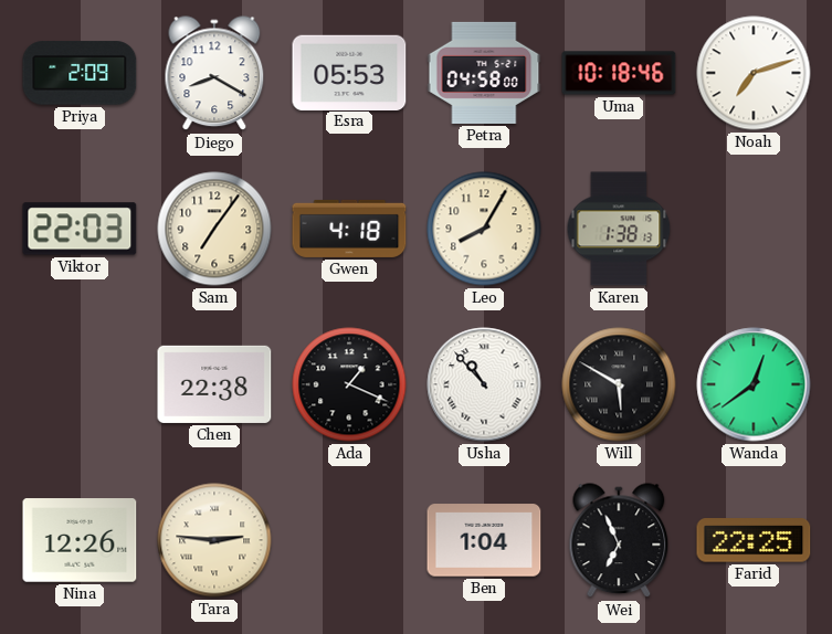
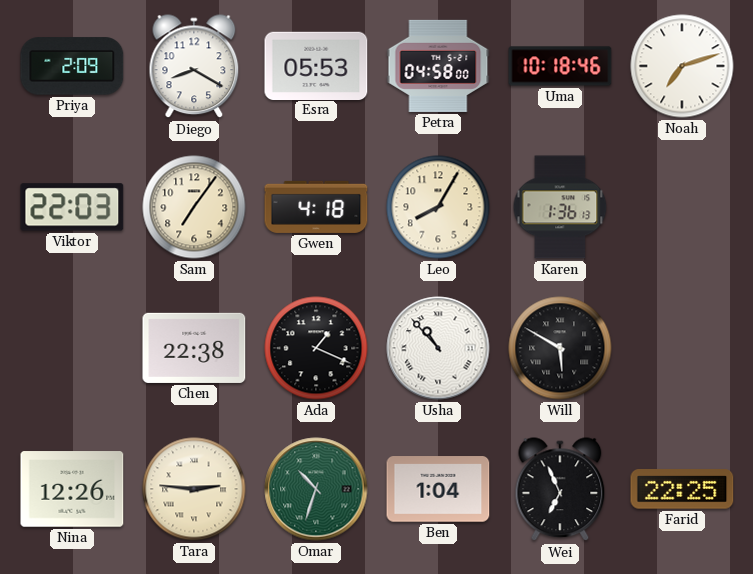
Karen: 1:38 -> 1:36
Wanda: 12:39 -> none
Omar: none -> 10:33
